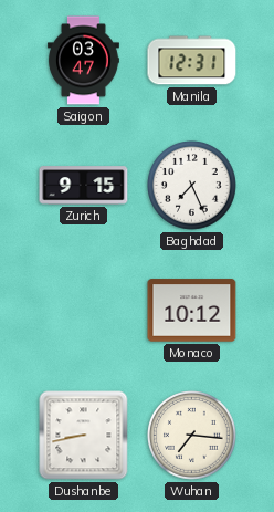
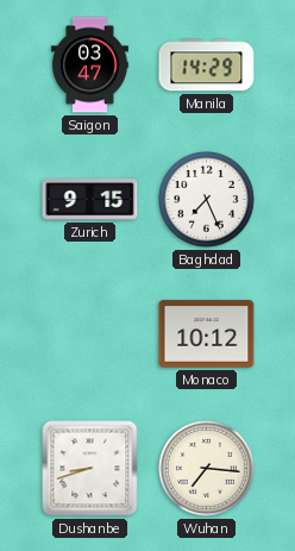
Manila: 12:31 -> 14:29
Dushanbe: 8:43 -> 8:42
